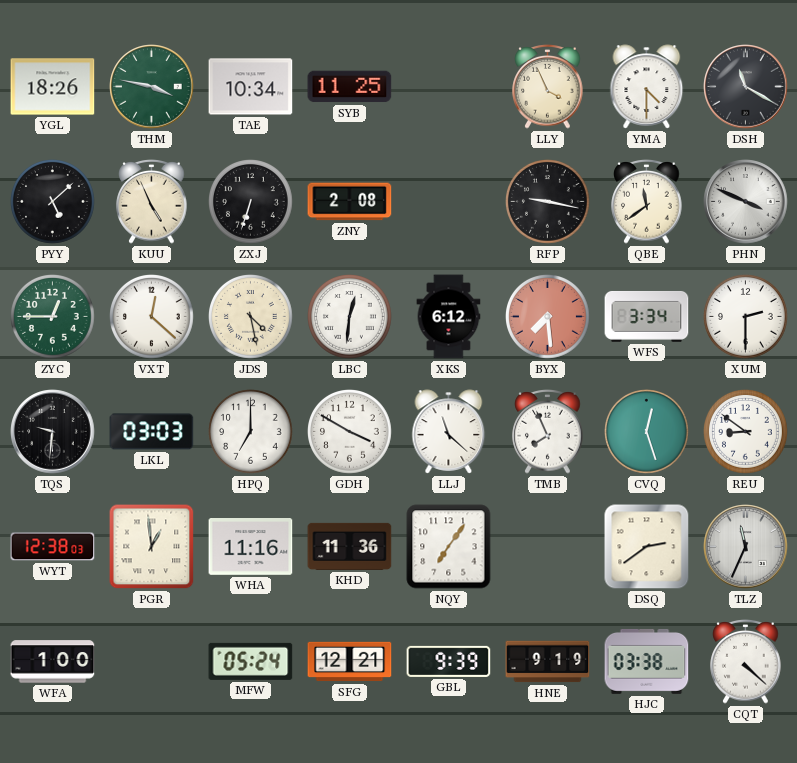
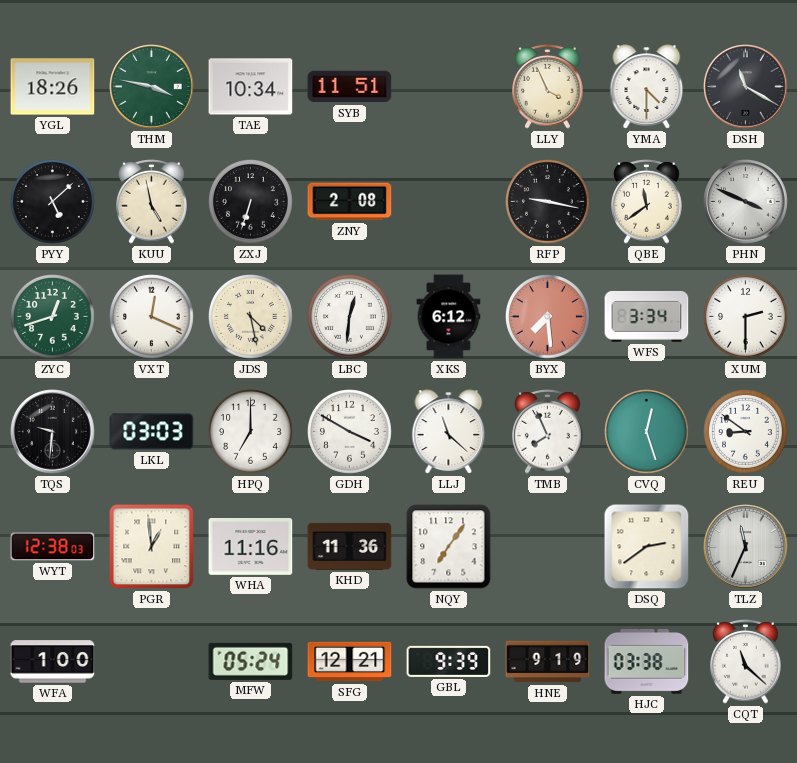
SYB: 11:25 -> 11:51
KUU: 4:56 -> 4:58
ZYC: 12:45 -> 12:42
VXT: 12:22 -> 12:19
CQT: 4:22 -> 11:22
